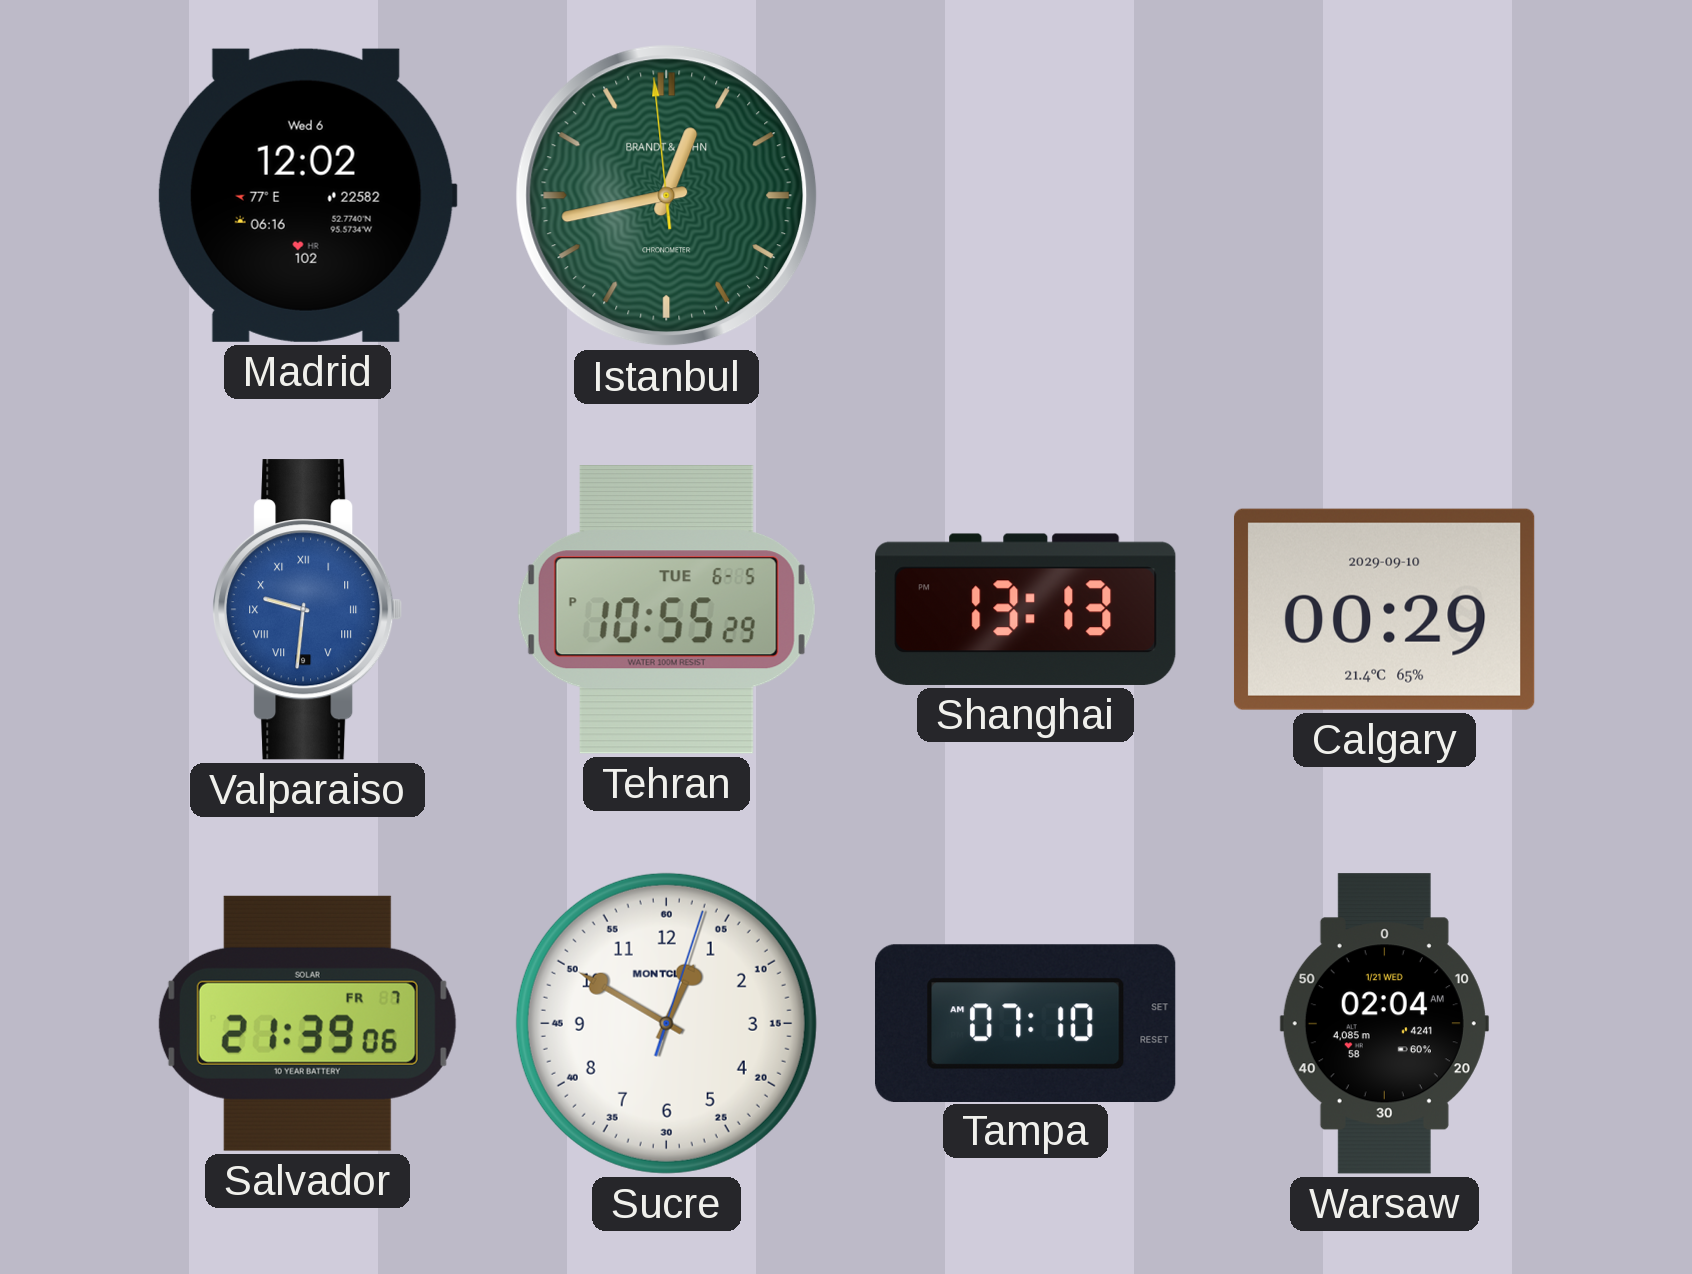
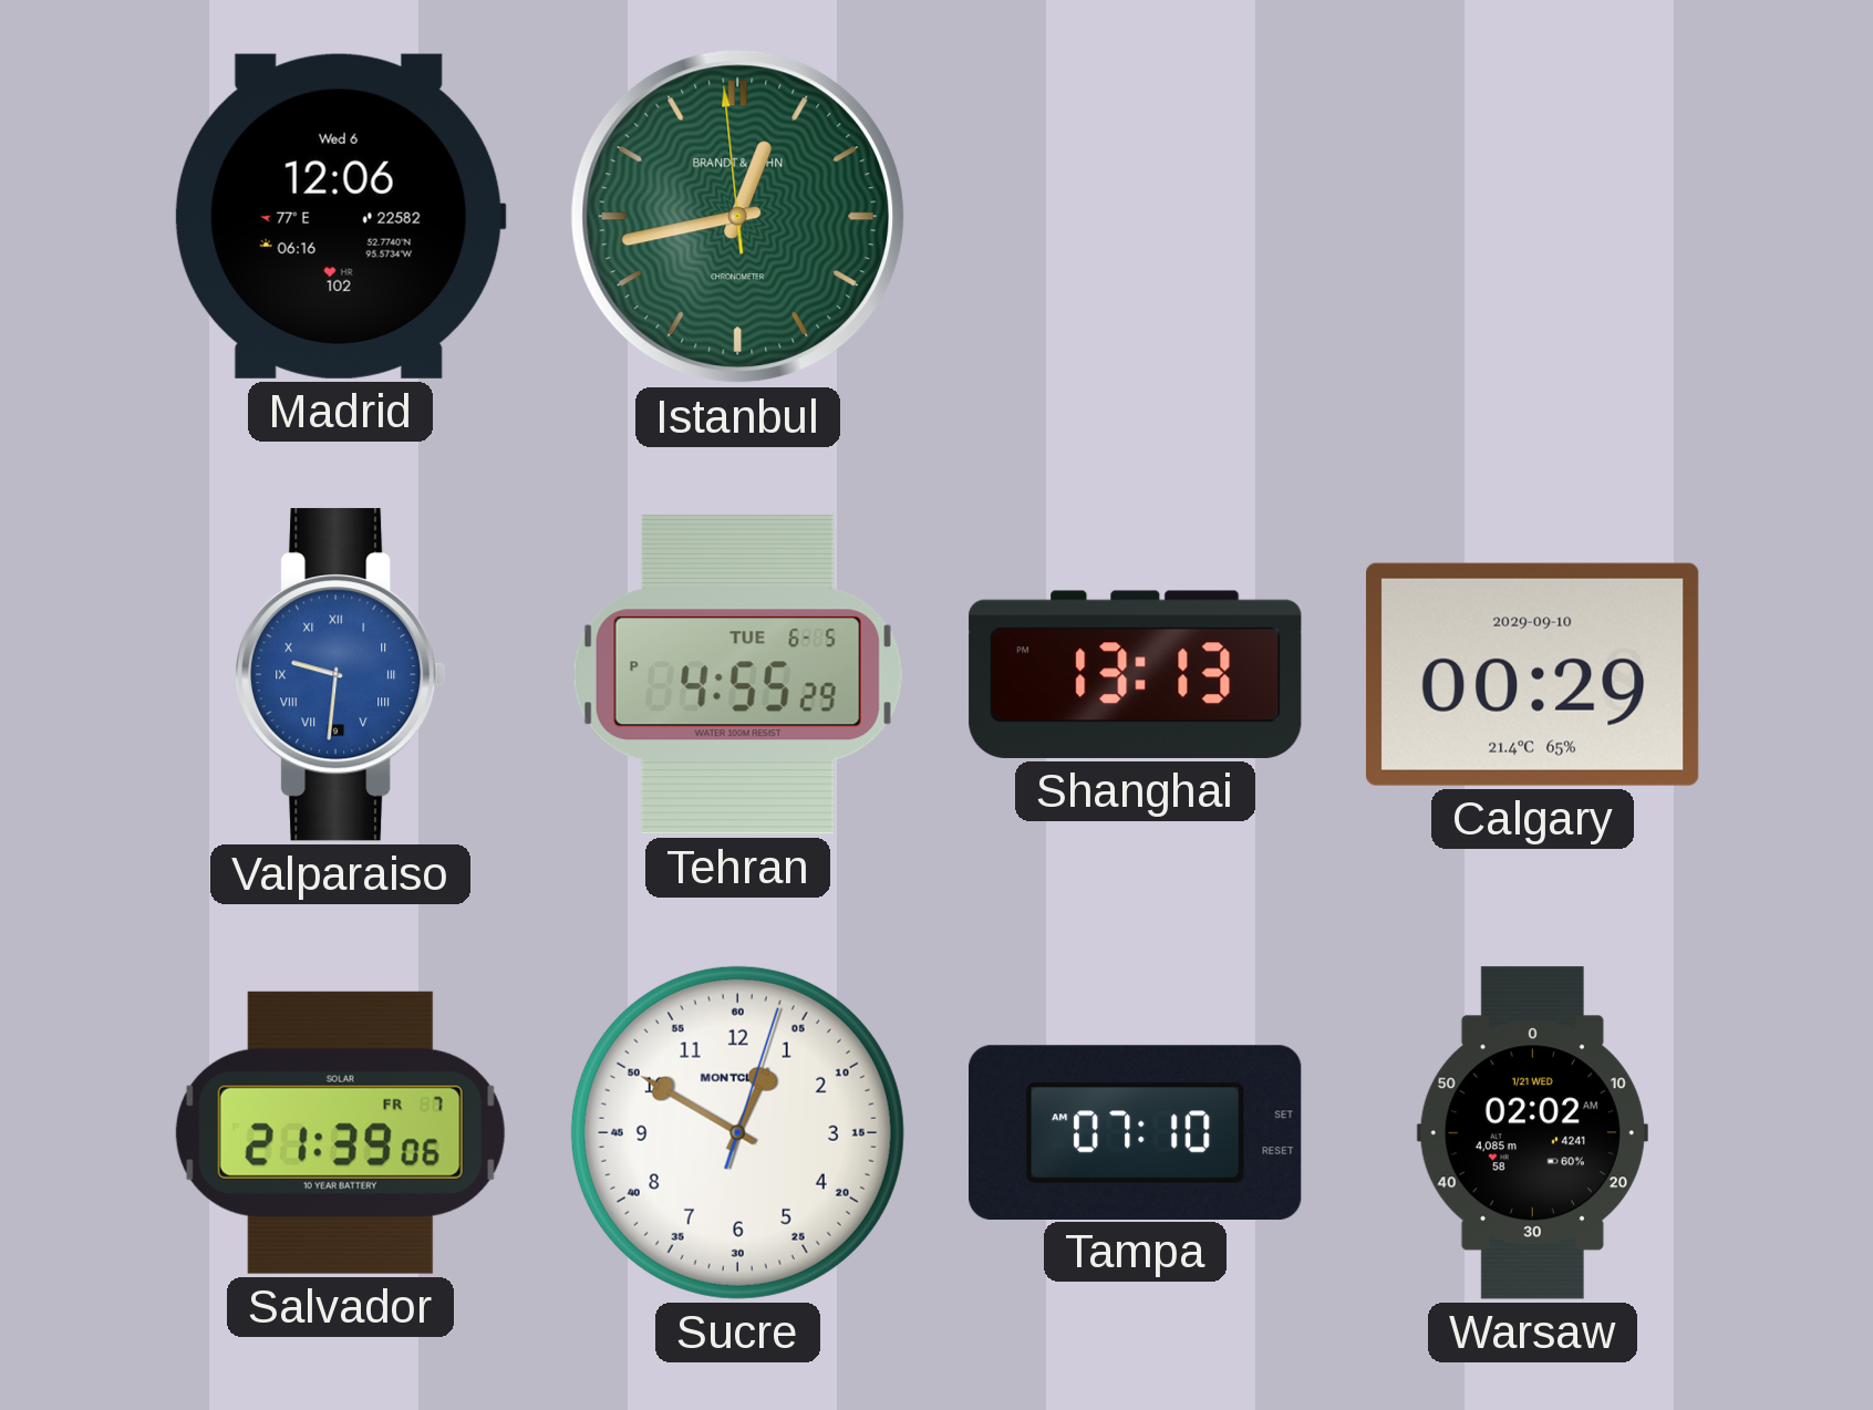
Madrid: 12:02 -> 12:06
Tehran: 10:55 -> 4:55
Warsaw: 02:04 -> 02:02
